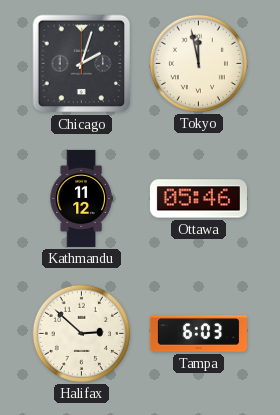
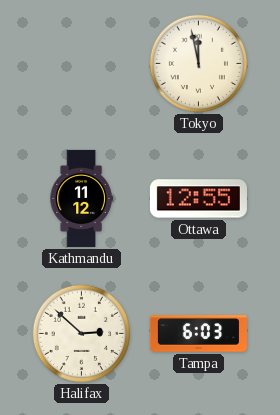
Chicago: 2:03 -> none
Ottawa: 05:46 -> 12:55
